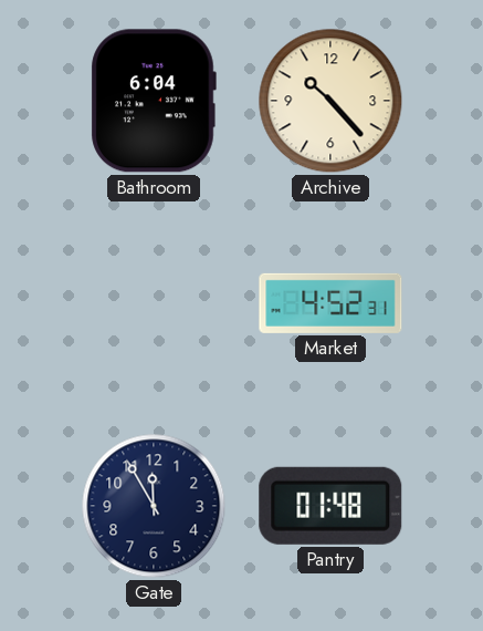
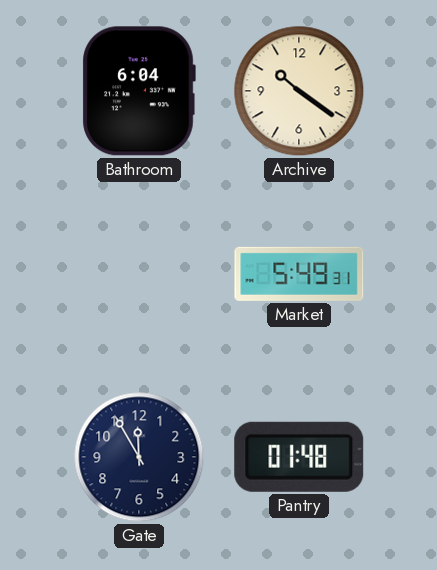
Archive: 10:23 -> 10:21
Market: 4:52 -> 5:49
